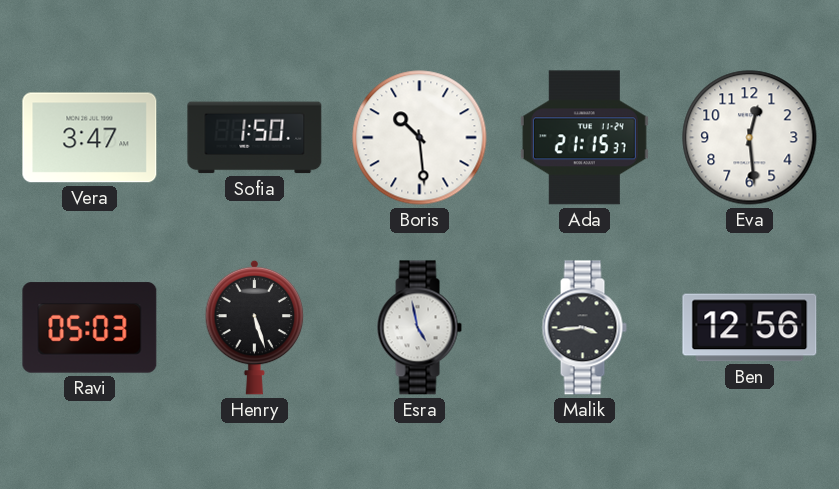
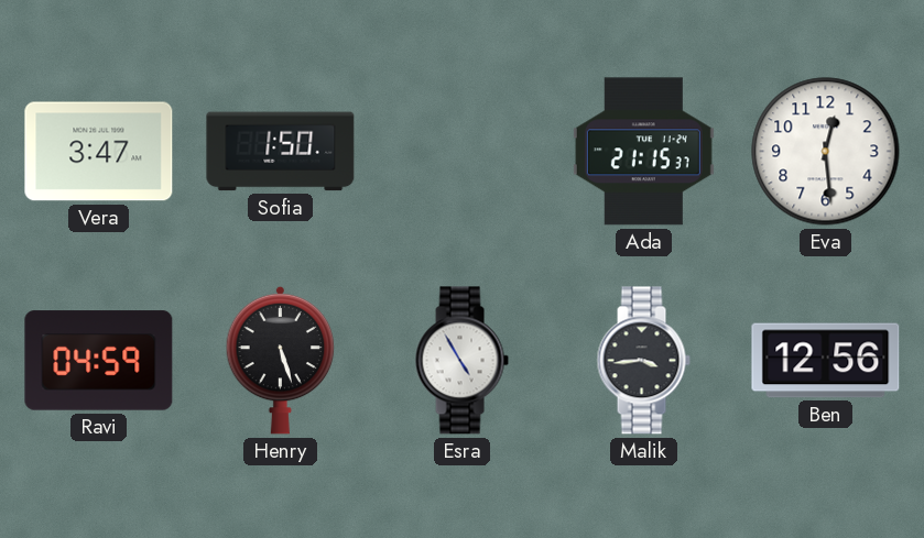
Boris: 10:29 -> none
Ravi: 05:03 -> 04:59
Esra: 4:58 -> 4:55
